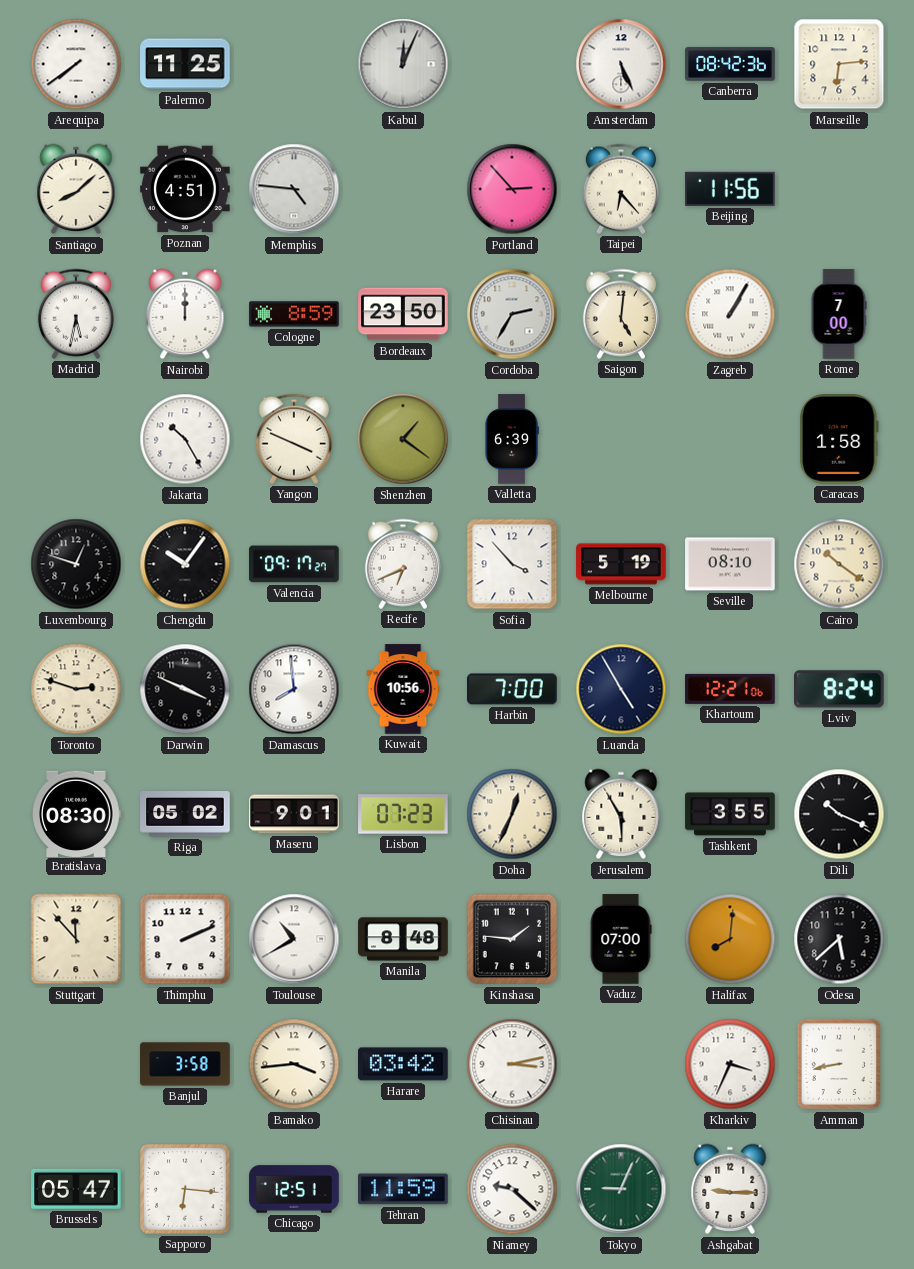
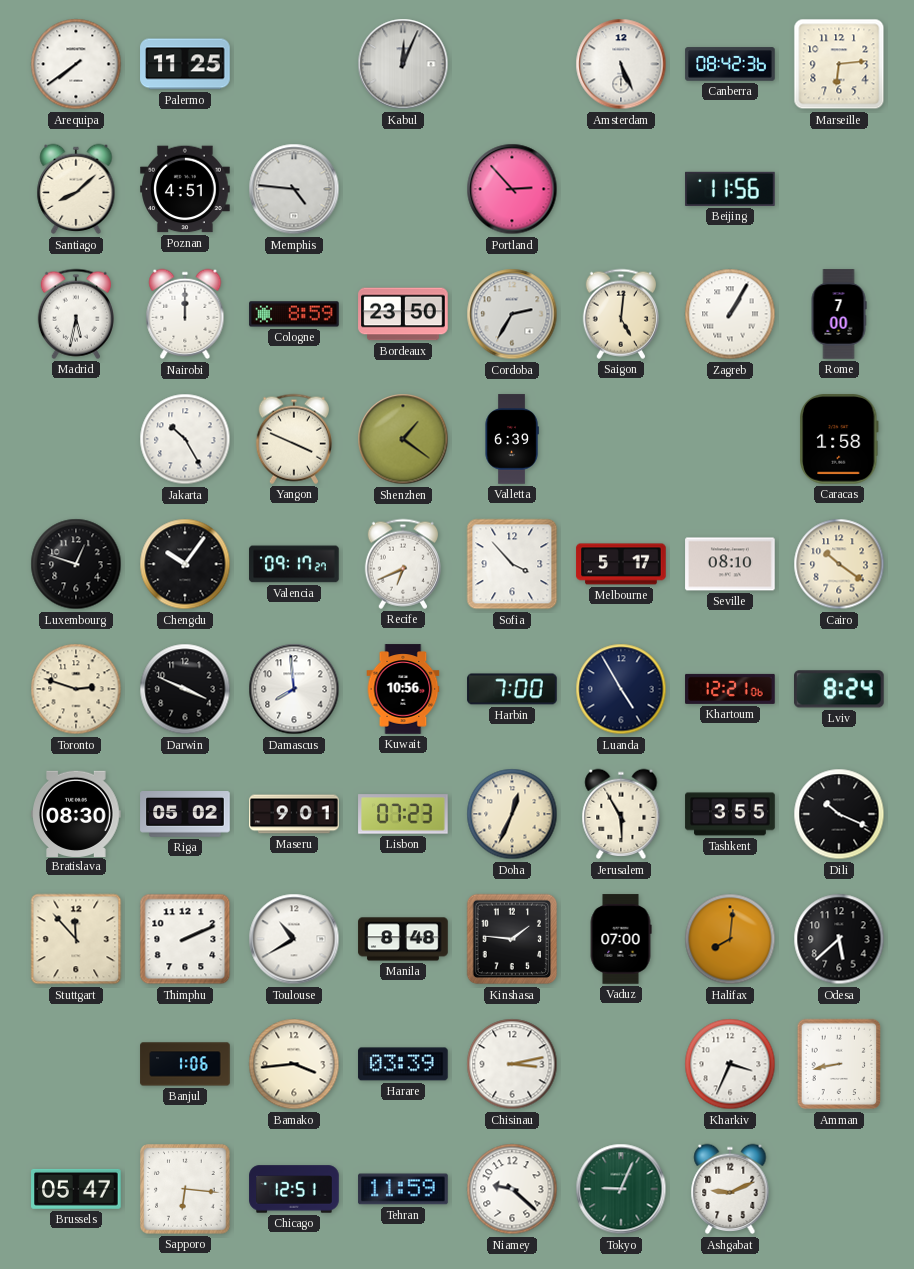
Taipei: 6:23 -> none
Melbourne: 5:19 -> 5:17
Banjul: 3:58 -> 1:06
Harare: 03:42 -> 03:39
Ashgabat: 9:15 -> 9:11
